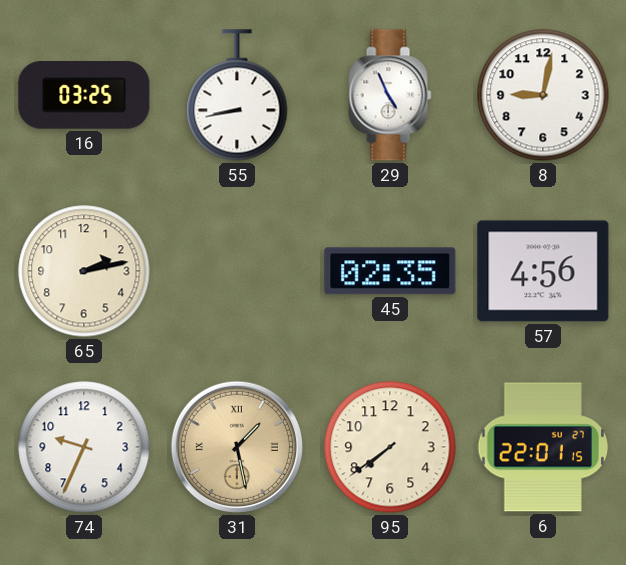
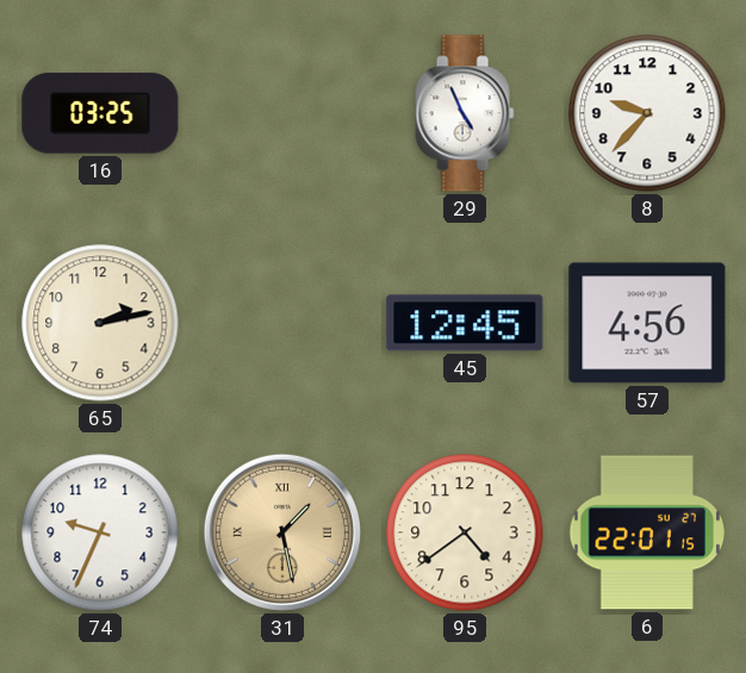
55: 8:43 -> none
8: 9:02 -> 9:37
45: 02:35 -> 12:45
95: 7:39 -> 4:39
